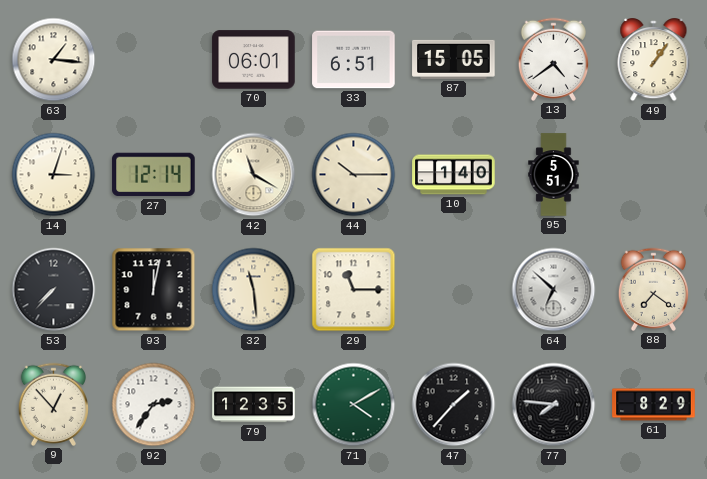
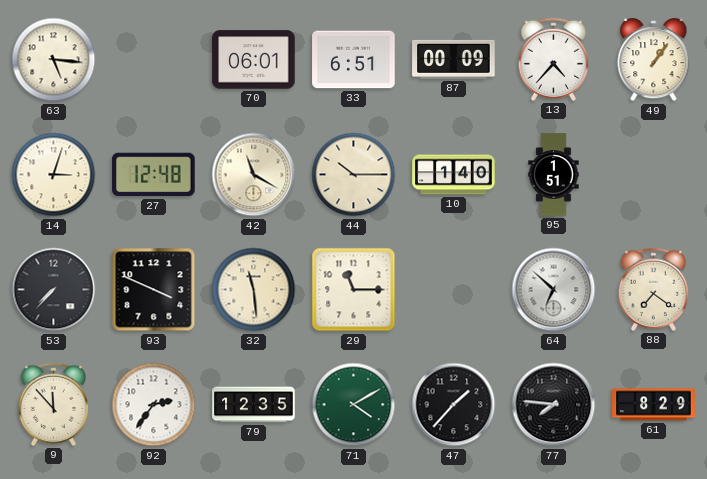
63: 1:16 -> 5:16
87: 15:05 -> 00:09
13: 4:39 -> 4:37
27: 12:14 -> 12:48
95: 5:51 -> 1:51
93: 12:02 -> 3:49
9: 12:53 -> 11:53
